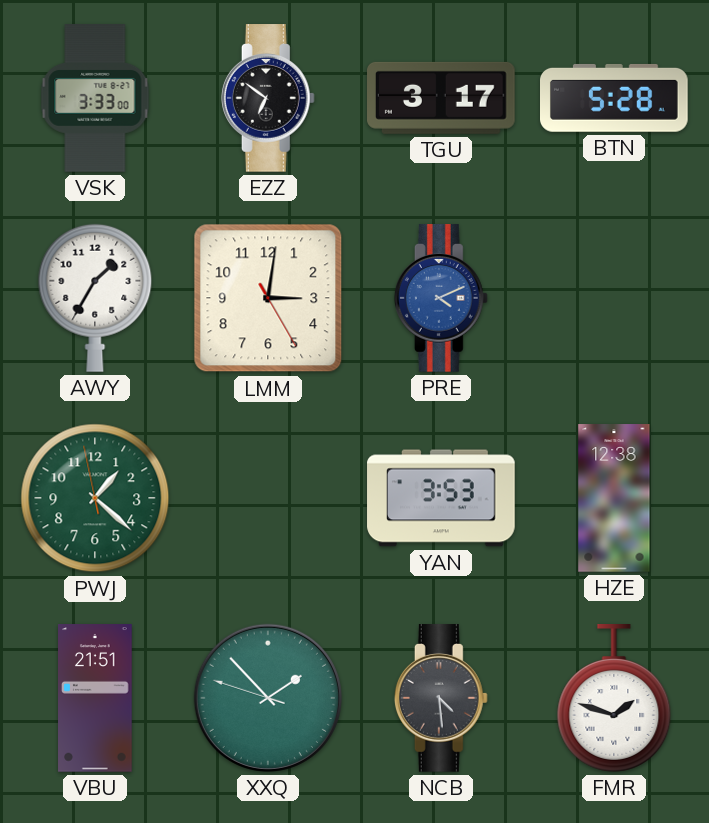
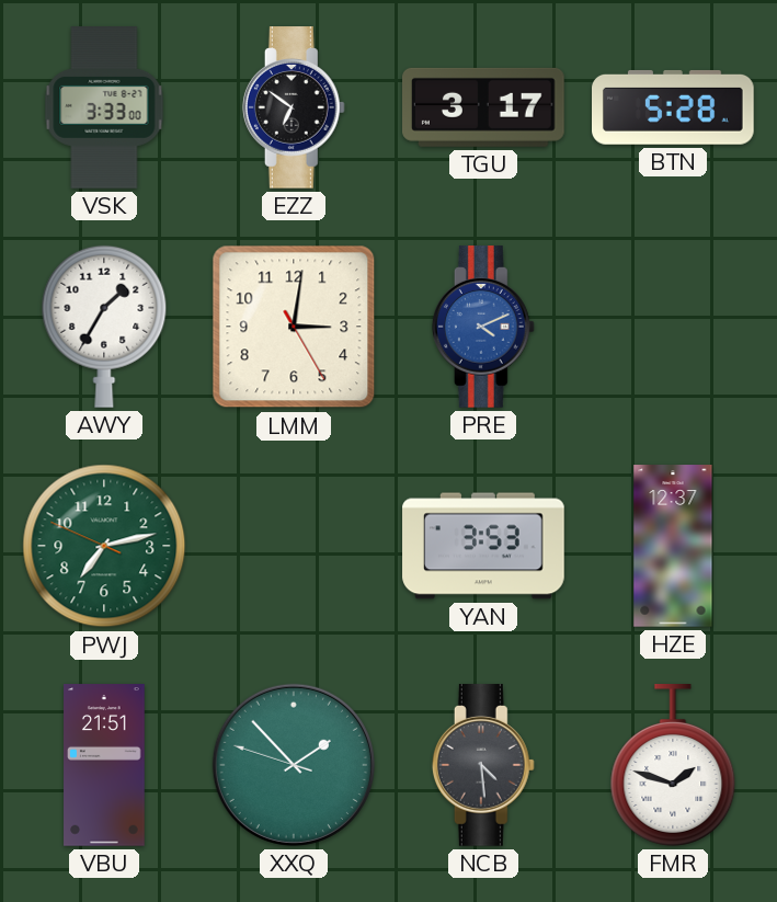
PWJ: 1:21 -> 7:12
HZE: 12:38 -> 12:37
